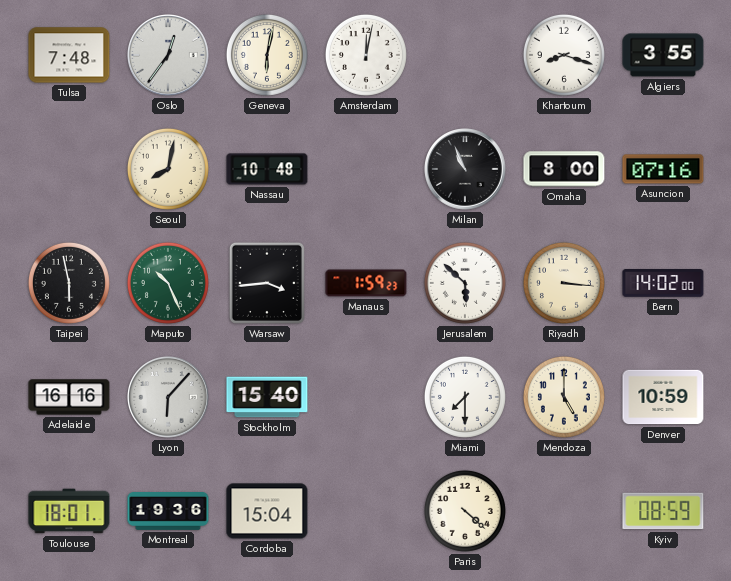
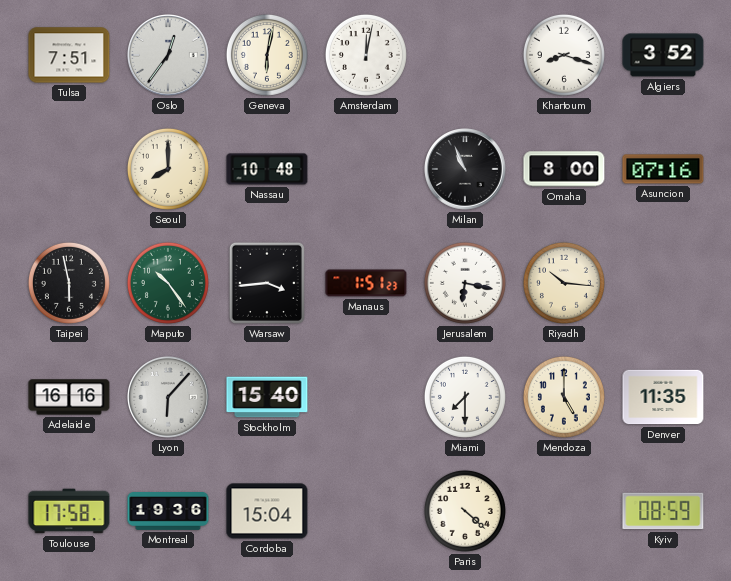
Tulsa: 7:48 -> 7:51
Algiers: 3:55 -> 3:52
Seoul: 8:02 -> 8:00
Maputo: 10:26 -> 10:24
Manaus: 1:59 -> 1:51
Jerusalem: 5:52 -> 6:17
Riyadh: 3:16 -> 10:16
Bern: 14:02 -> none
Denver: 10:59 -> 11:35
Toulouse: 18:01 -> 17:58
